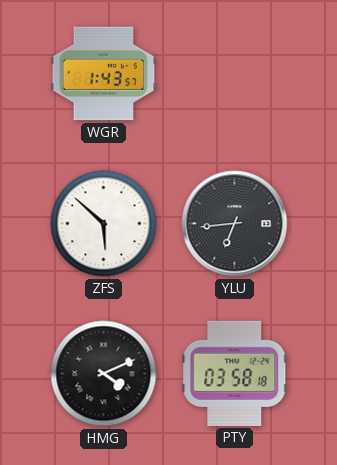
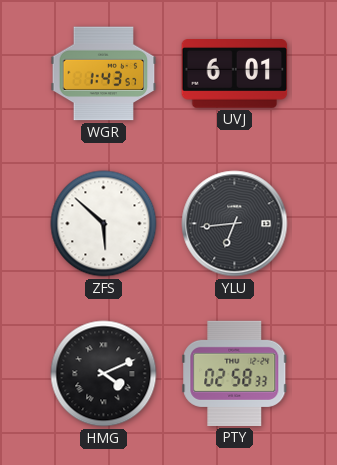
UVJ: none -> 6:01
PTY: 03:58 -> 02:58
